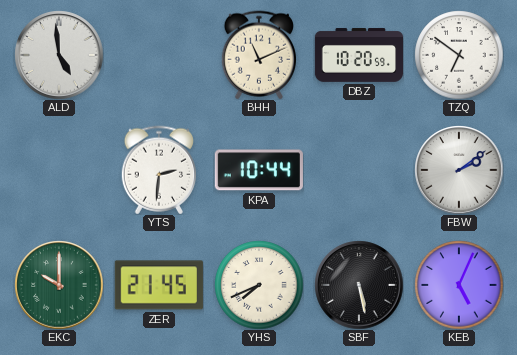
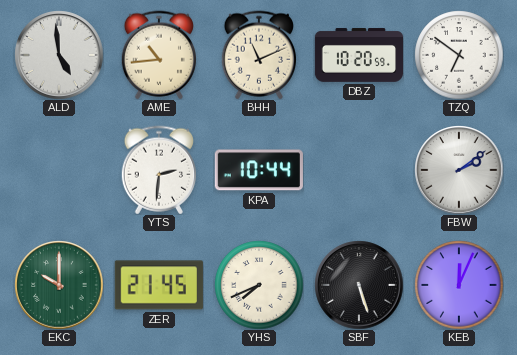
AME: none -> 10:44
SBF: 5:28 -> 5:27
KEB: 5:04 -> 12:04
